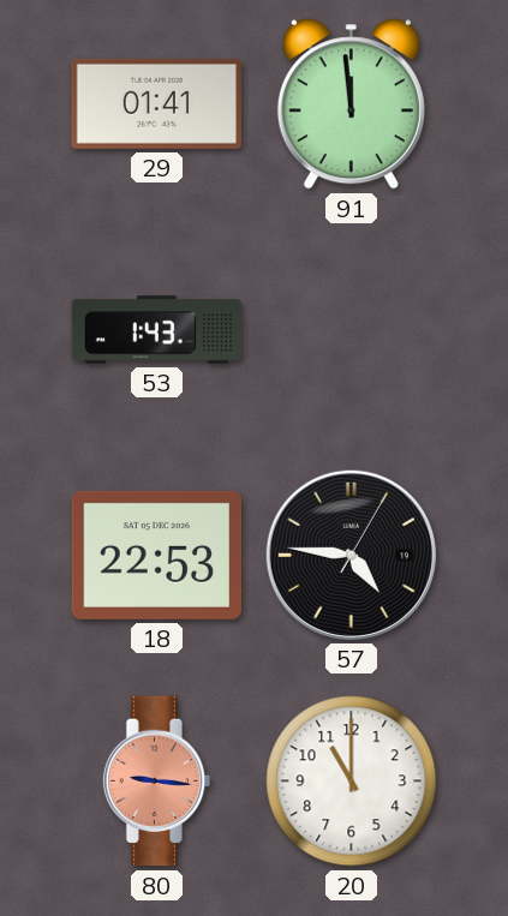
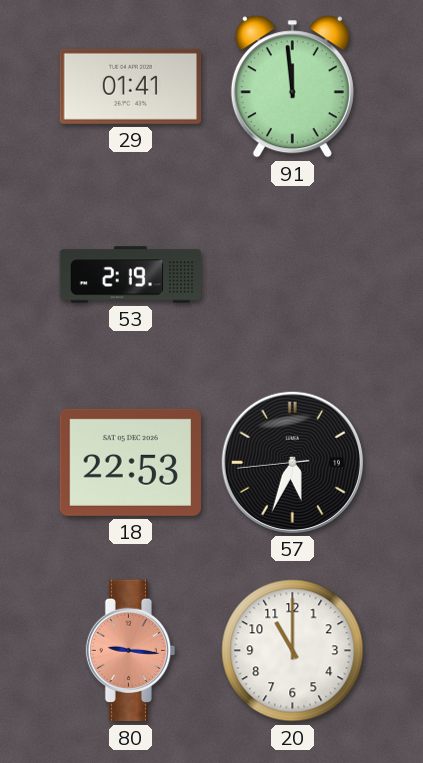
53: 1:43 -> 2:19
57: 4:46 -> 5:33
